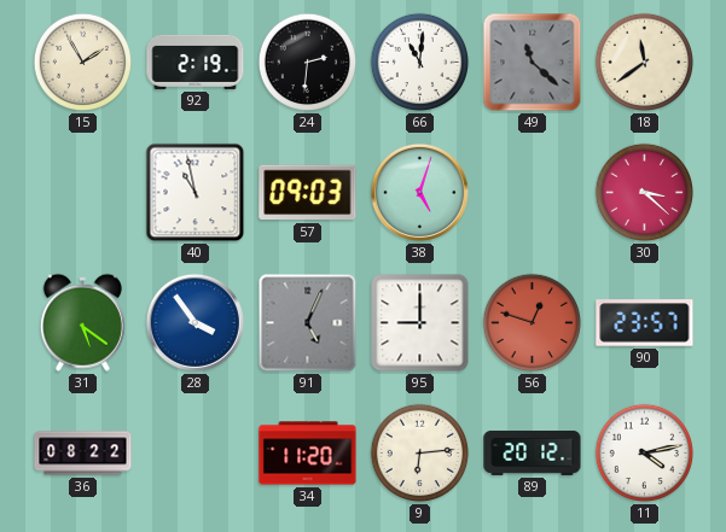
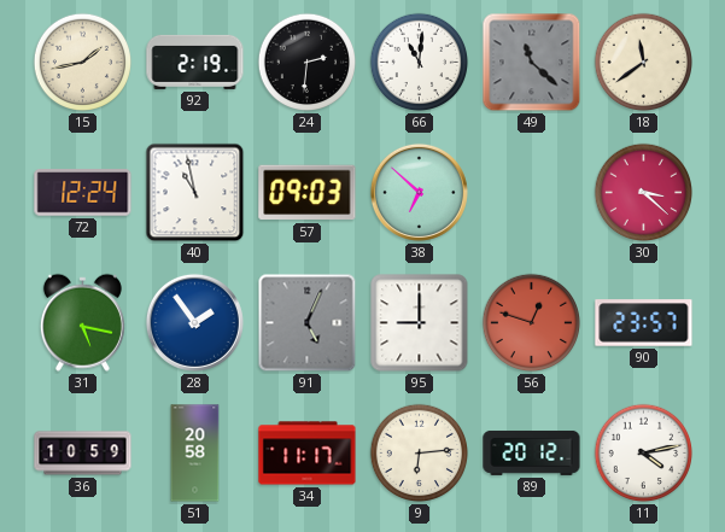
15: 1:55 -> 1:43
72: none -> 12:24
38: 5:03 -> 6:52
31: 5:21 -> 5:17
28: 3:54 -> 1:54
36: 08:22 -> 10:59
51: none -> 20:58
34: 11:20 -> 11:17
